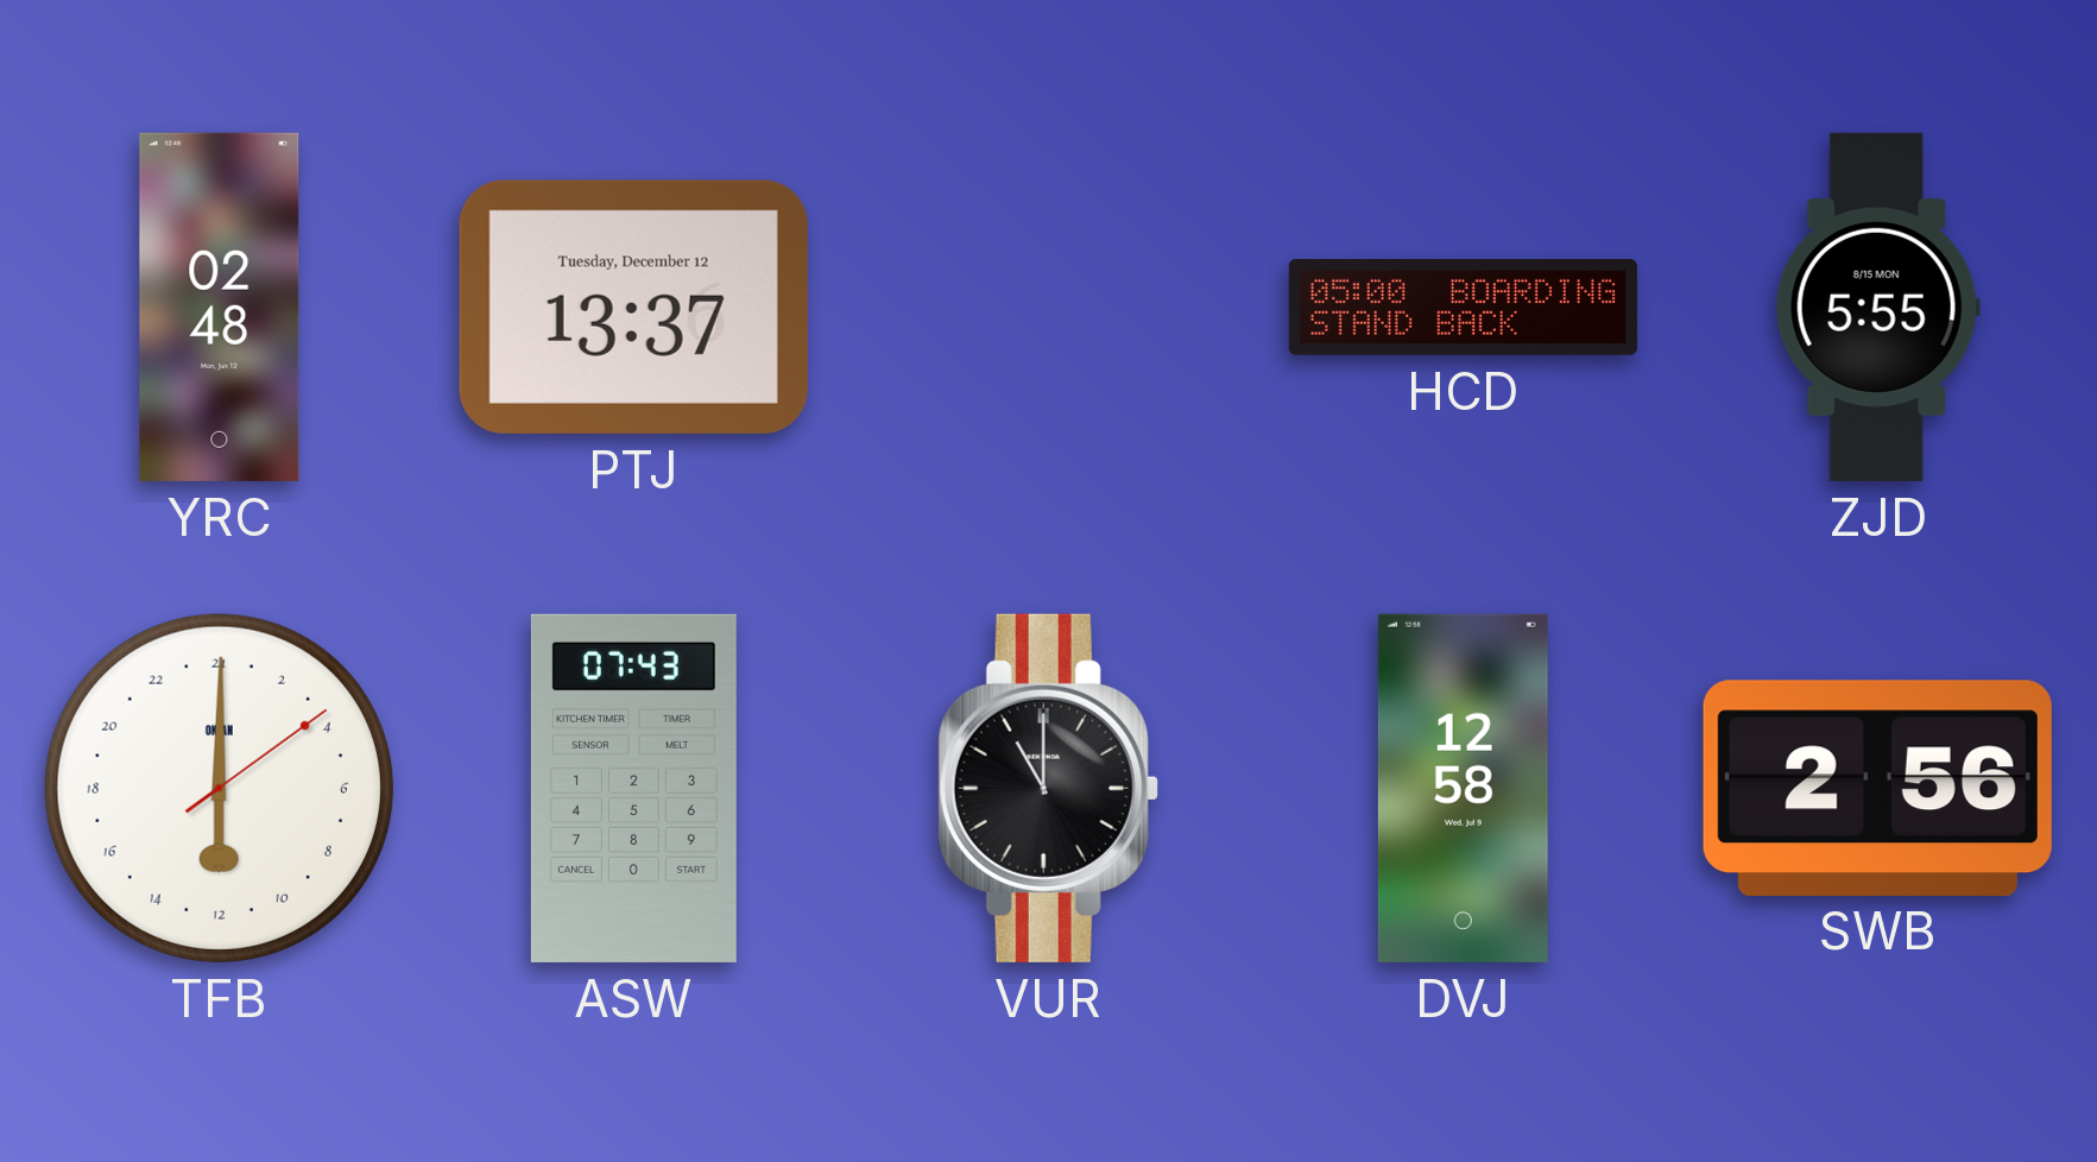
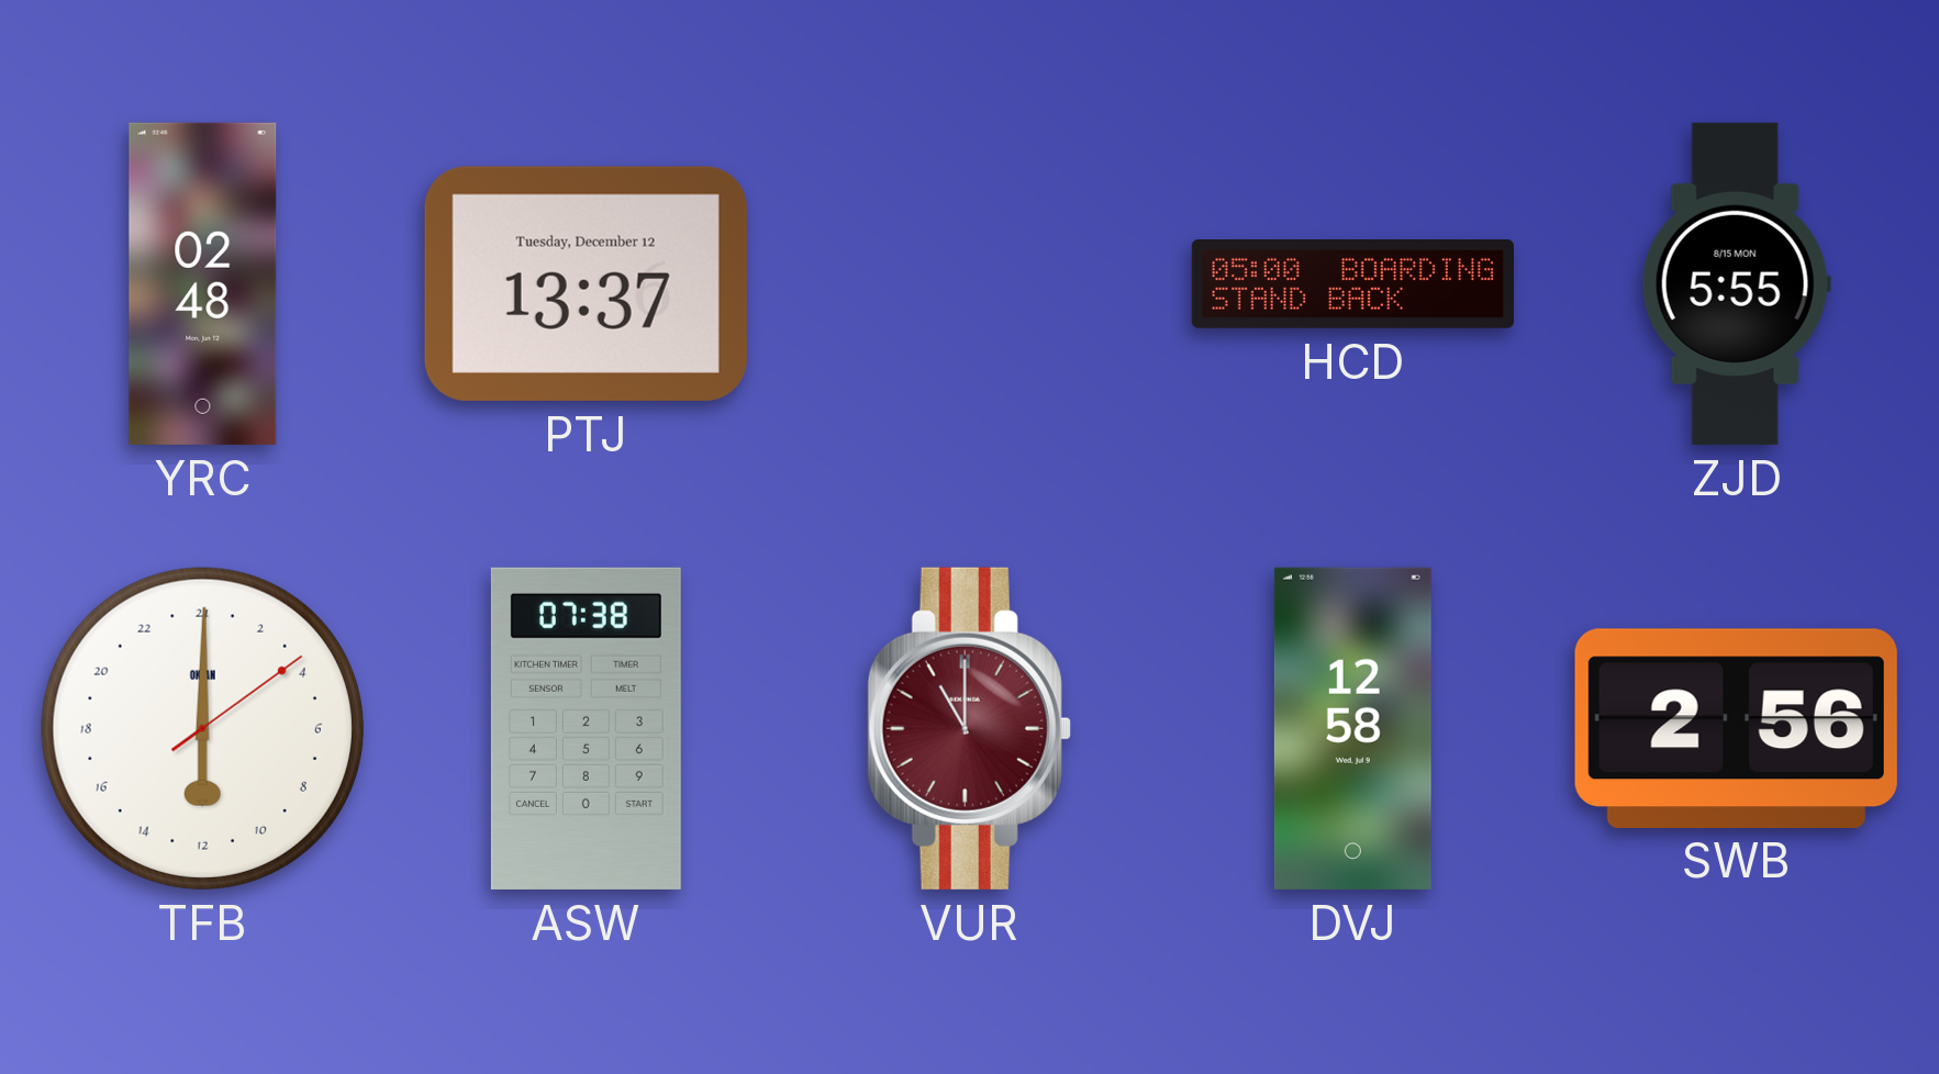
ASW: 07:43 -> 07:38
VUR dial: black -> burgundy
